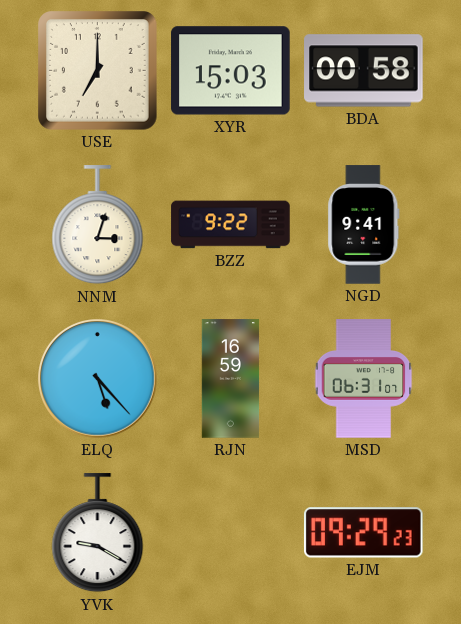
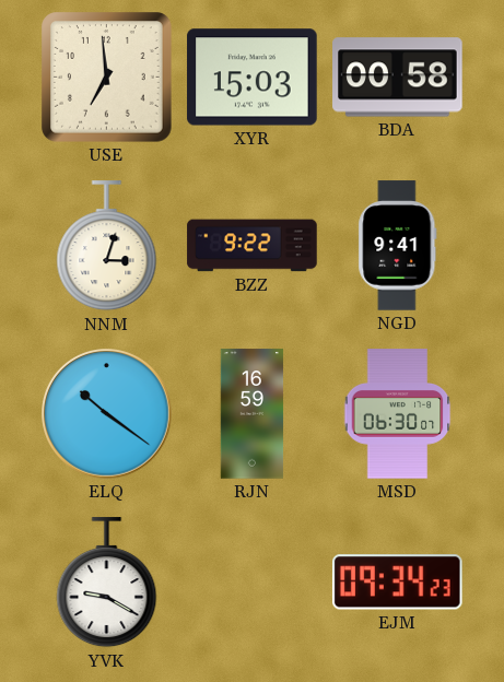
USE: 7:00 -> 6:59
ELQ: 5:23 -> 10:21
MSD: 06:31 -> 06:30
EJM: 09:29 -> 09:34
